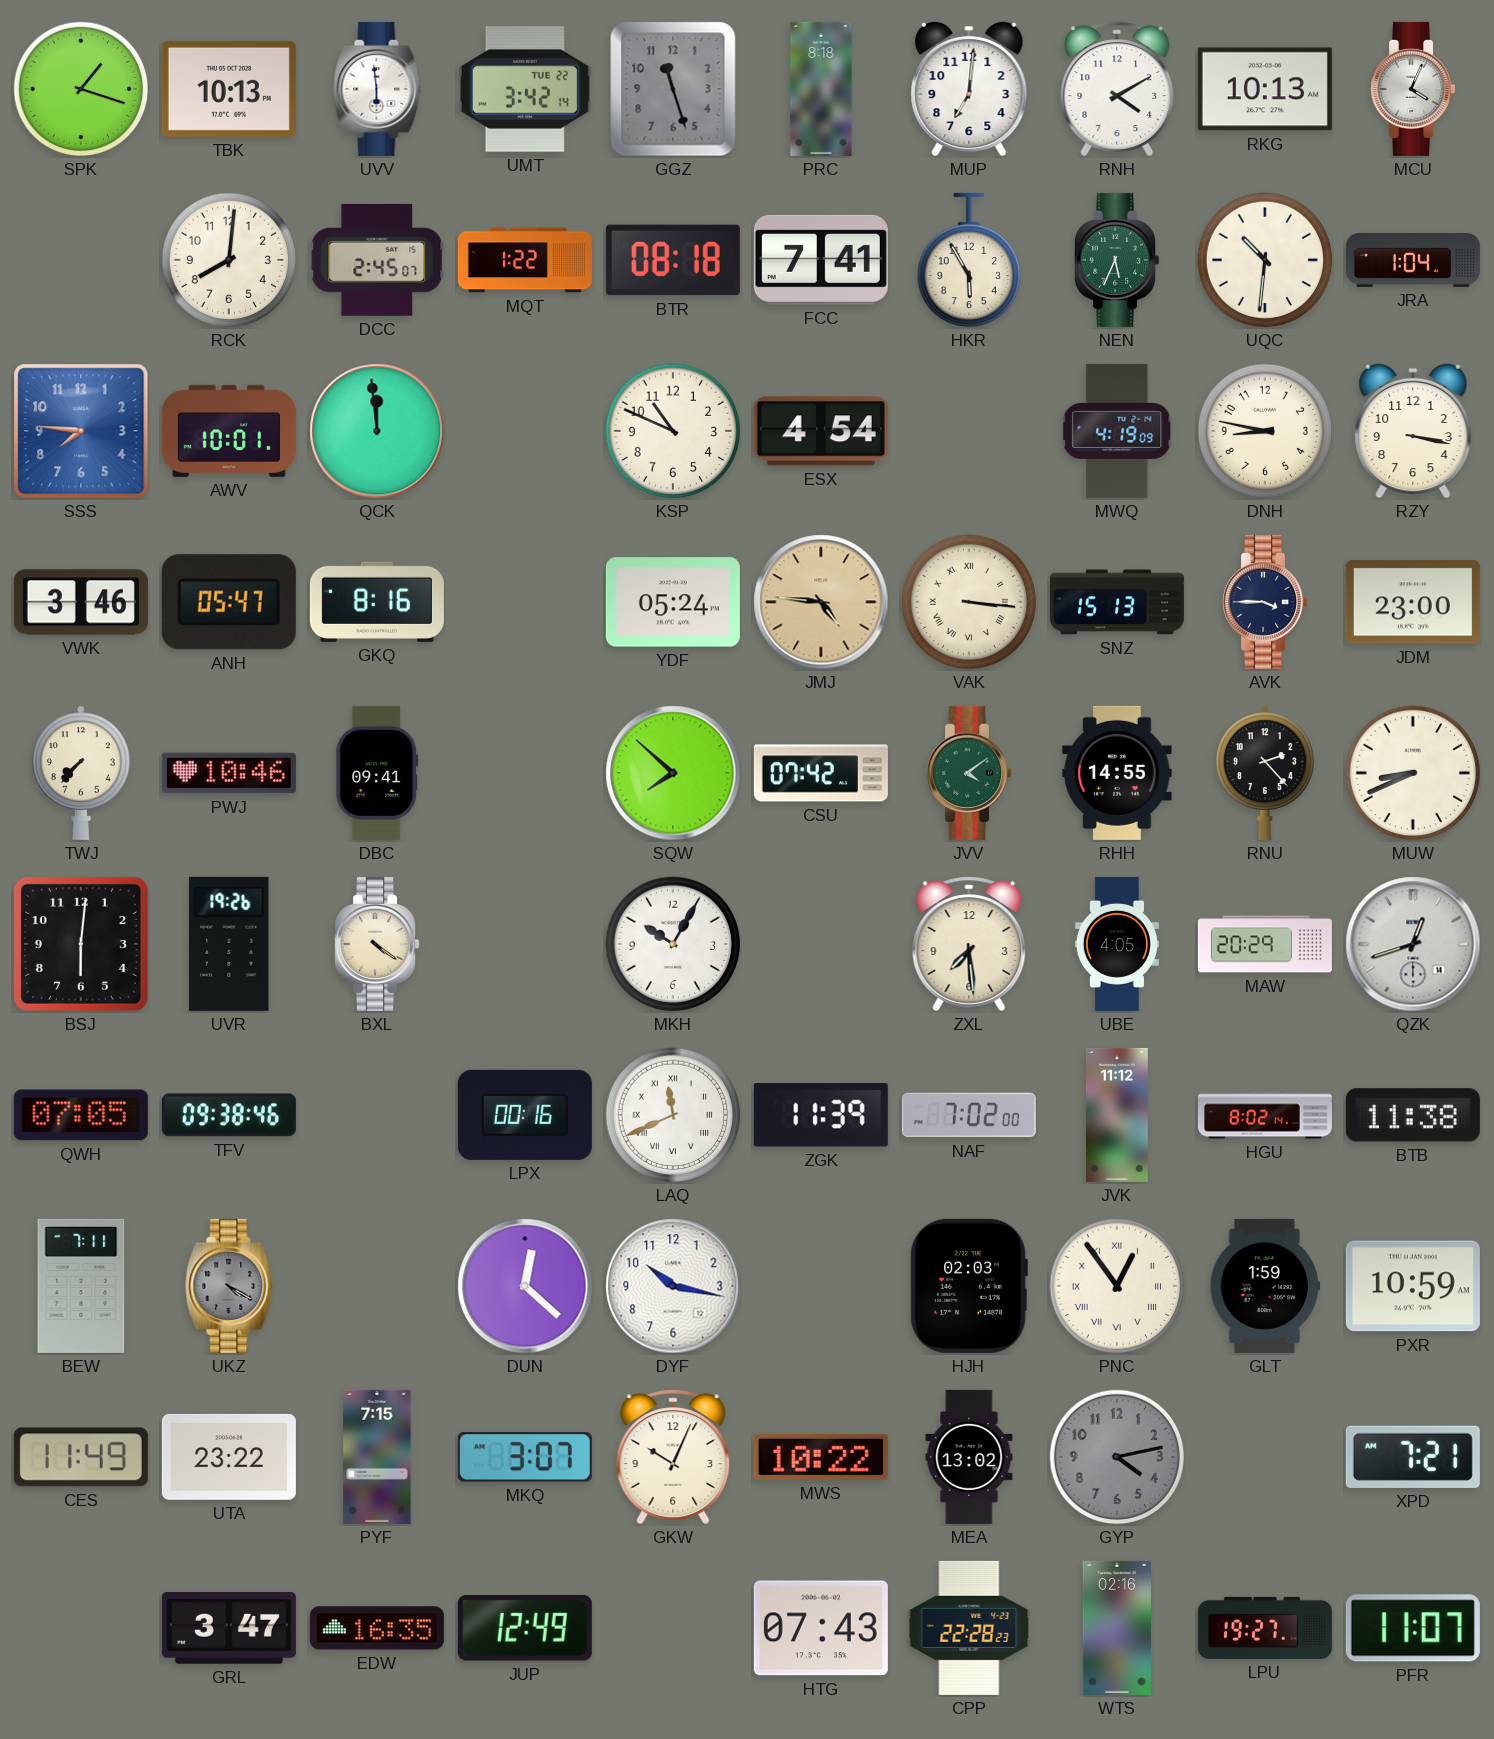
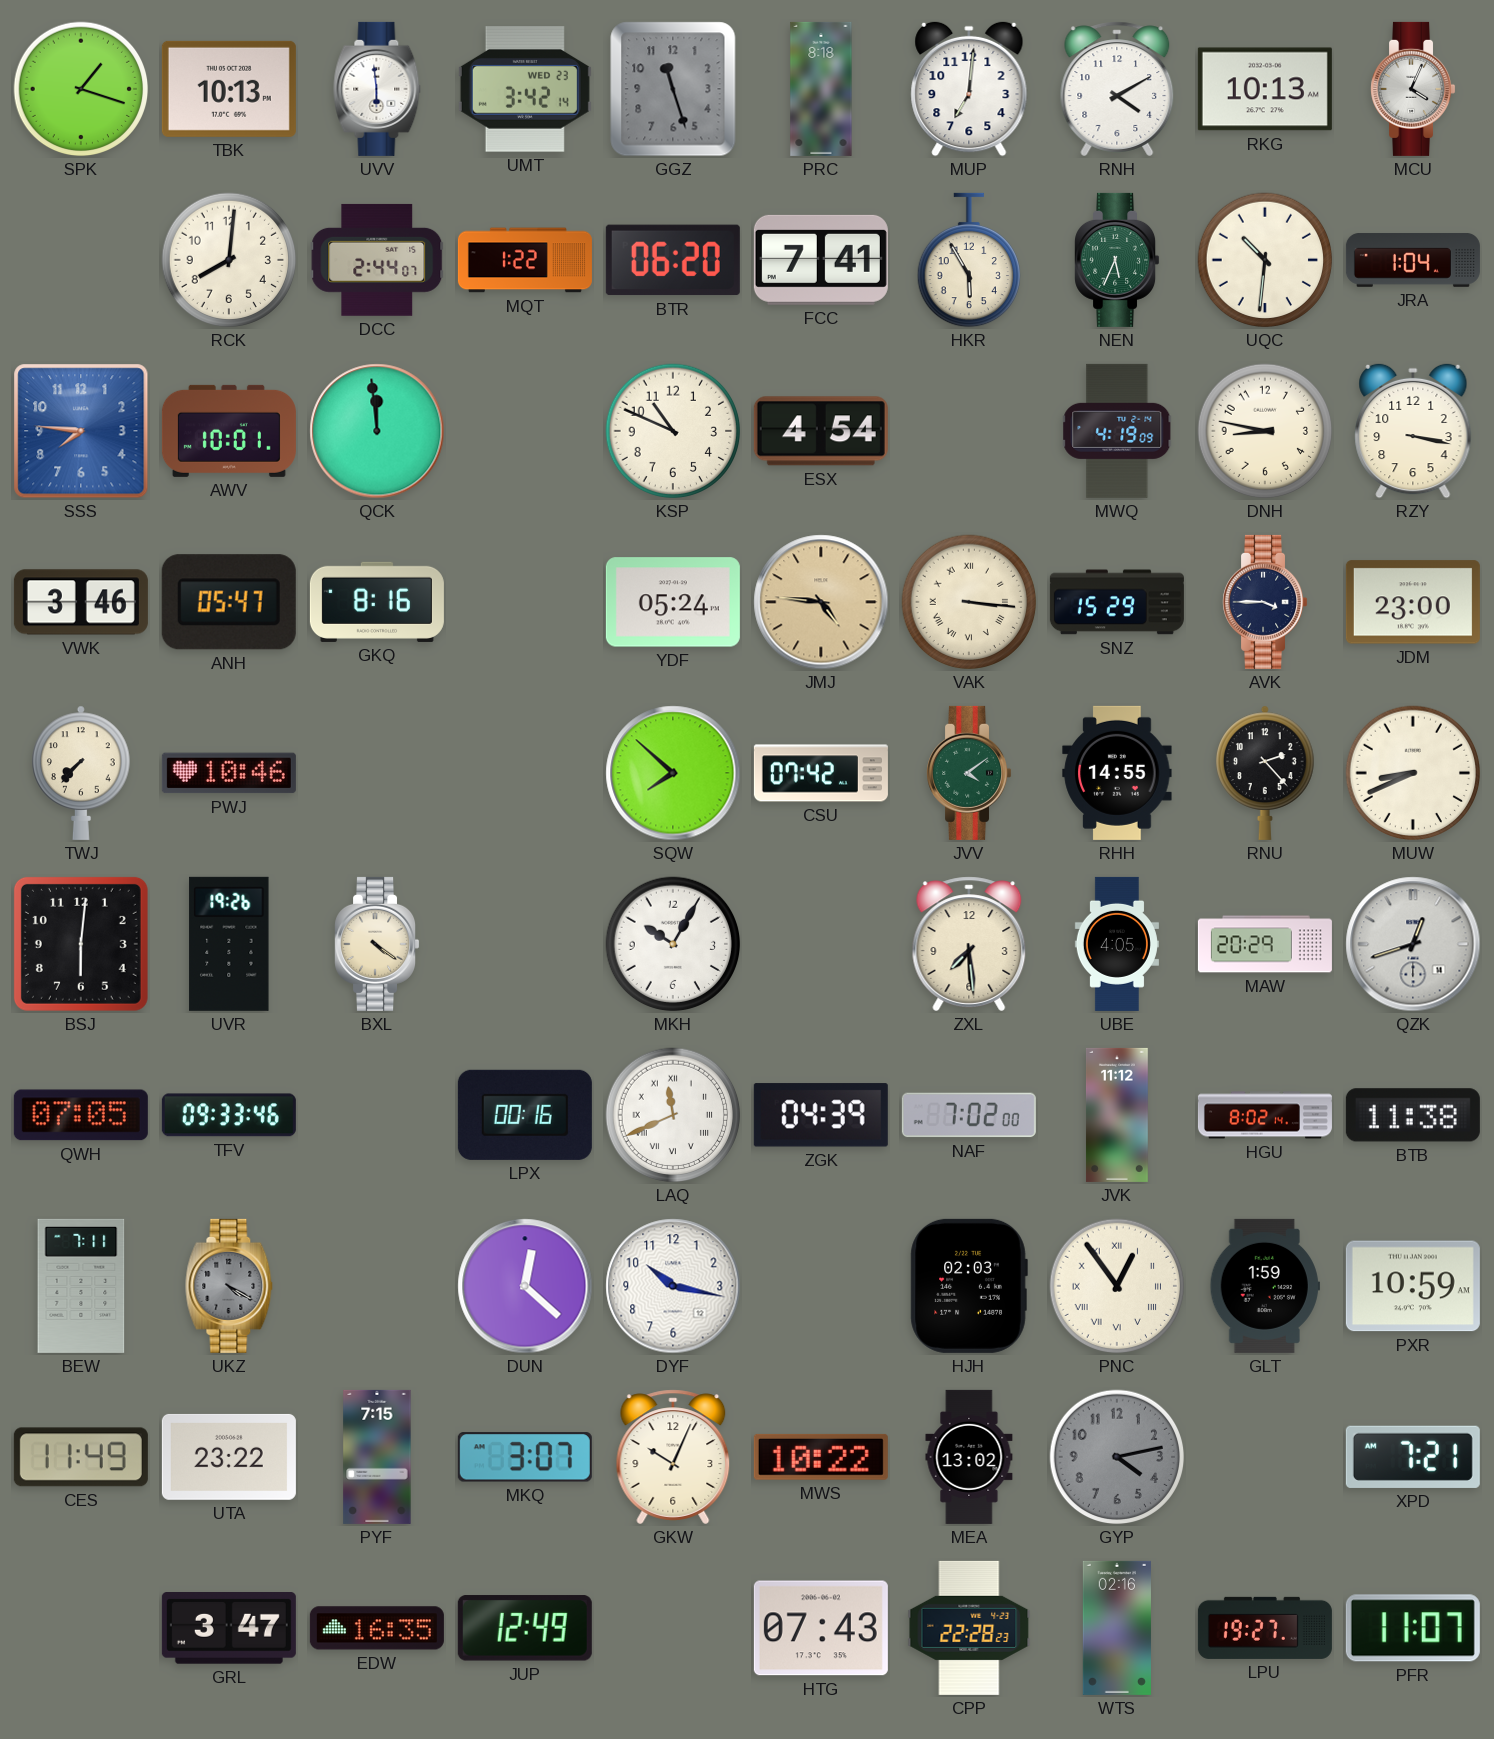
UMT date: TUE 22 -> WED 23
DCC: 2:45 -> 2:44
BTR: 08:18 -> 06:20
SNZ: 15:13 -> 15:29
DBC: 09:41 -> none
TFV: 09:38 -> 09:33
ZGK: 11:39 -> 04:39
